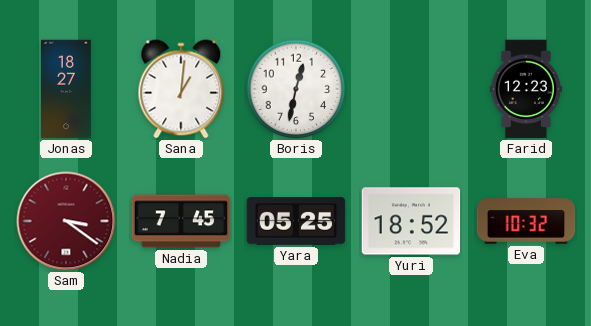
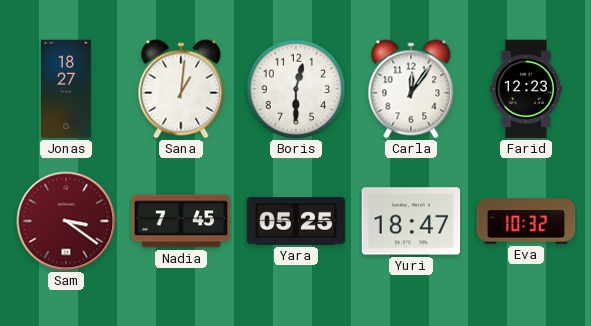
Boris: 12:32 -> 12:30
Carla: none -> 12:06
Yuri: 18:52 -> 18:47
